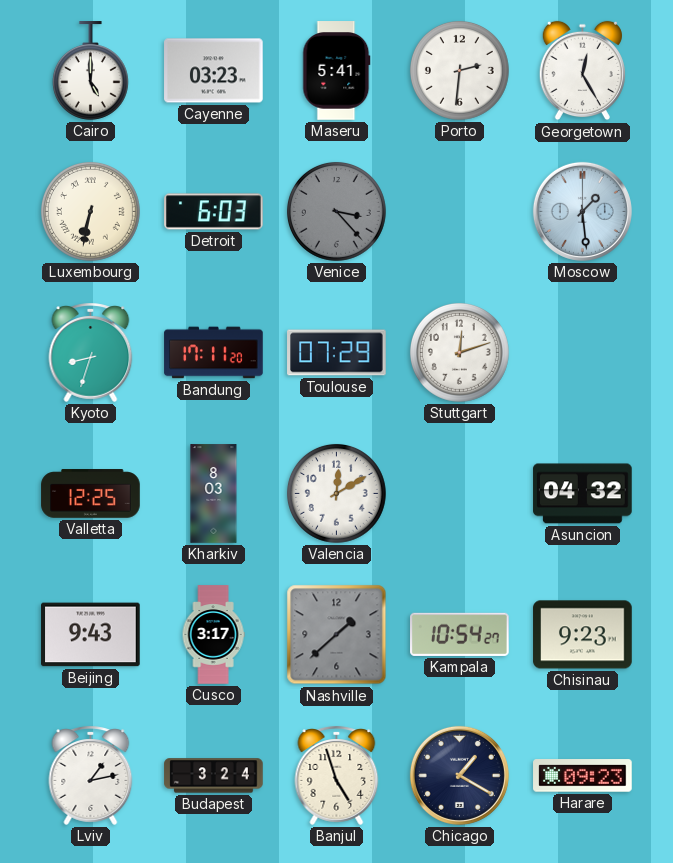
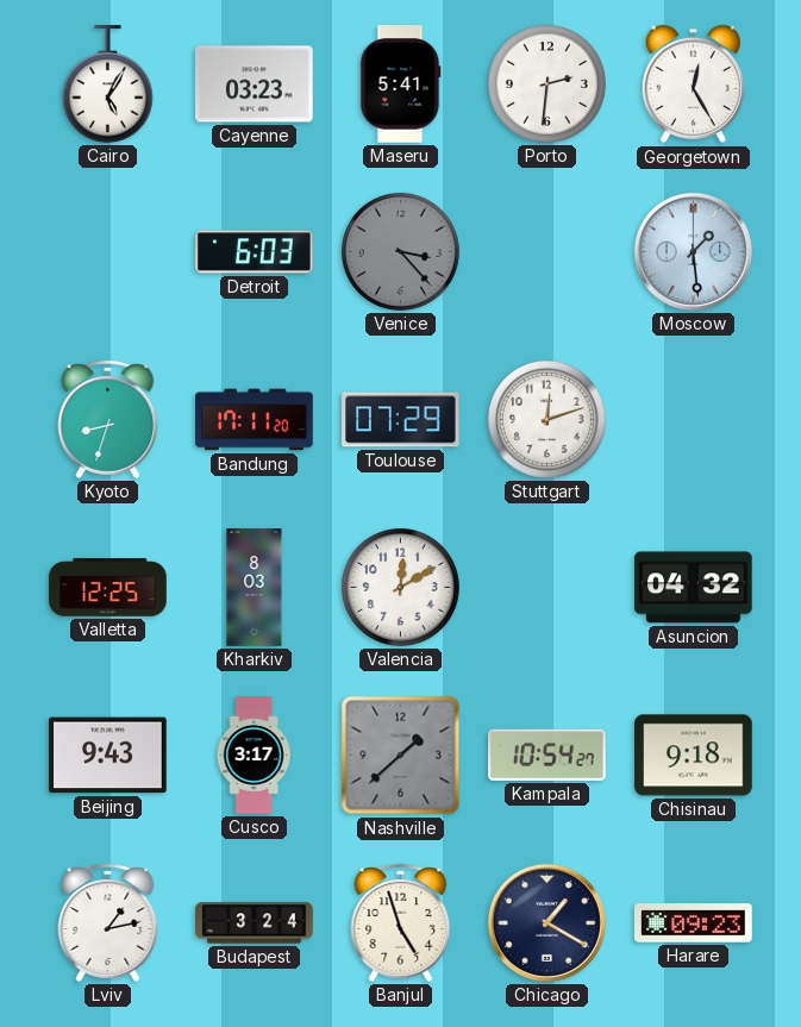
Cairo: 5:00 -> 5:05
Luxembourg: 6:32 -> none
Chisinau: 9:23 -> 9:18
